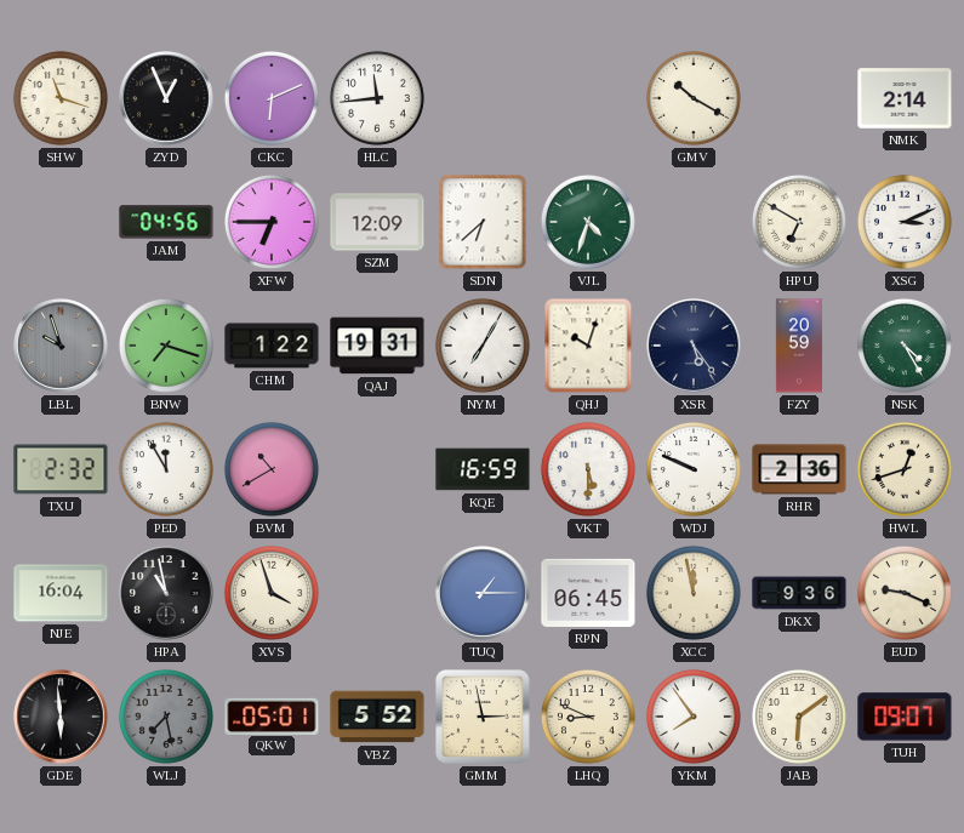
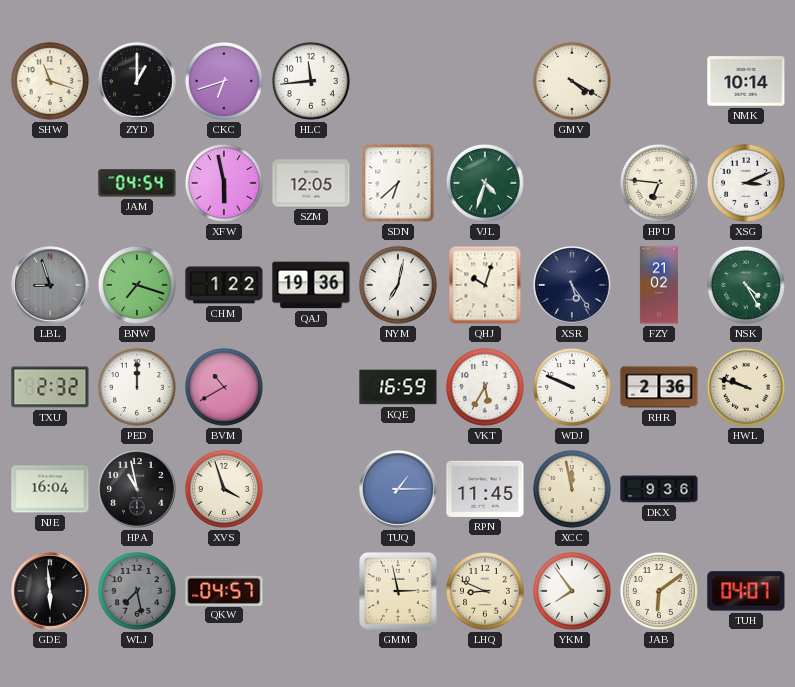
ZYD: 12:56 -> 1:00
CKC: 6:11 -> 6:42
GMV: 10:20 -> 4:20
NMK: 2:14 -> 10:14
JAM: 04:56 -> 04:54
XFW: 6:45 -> 5:58
SZM: 12:09 -> 12:05
HPU: 6:50 -> 6:46
LBL: 9:57 -> 8:57
QAJ: 19:31 -> 19:36
NYM: 7:05 -> 7:02
FZY: 20:59 -> 21:02
PED: 11:55 -> 12:00
VKT: 5:30 -> 5:35
HWL: 12:42 -> 9:48
RPN: 06:45 -> 11:45
EUD: 9:19 -> none
QKW: 05:01 -> 04:57
VBZ: 5:52 -> none
TUH: 09:07 -> 04:07
